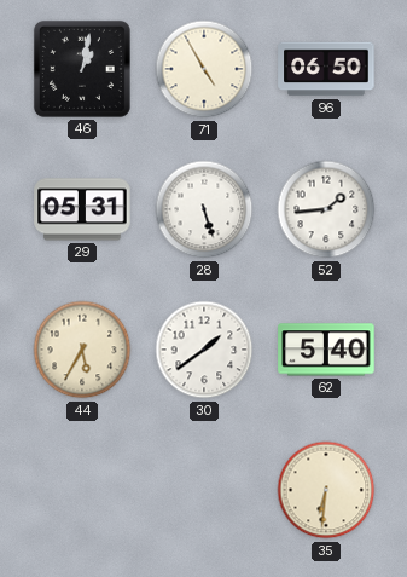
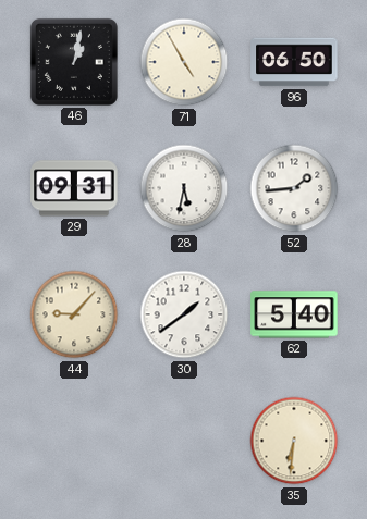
29: 05:31 -> 09:31
28: 5:27 -> 5:32
44: 5:35 -> 9:07
